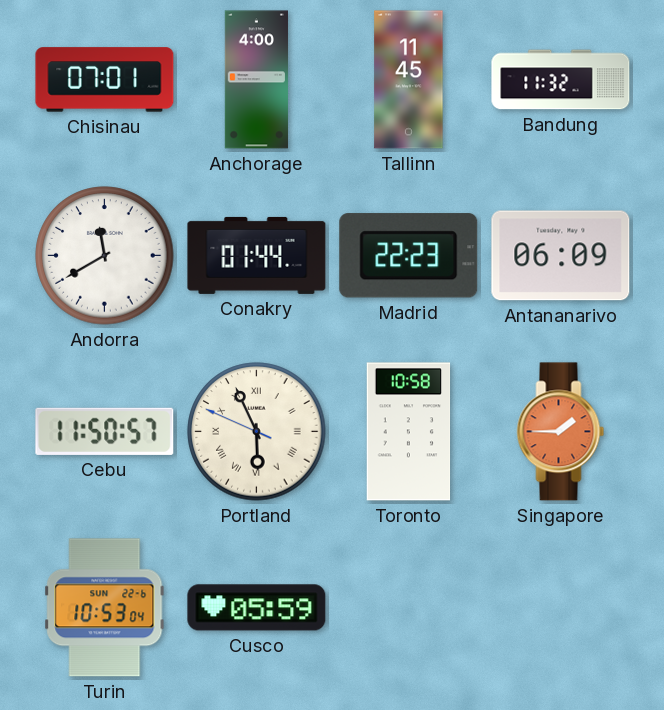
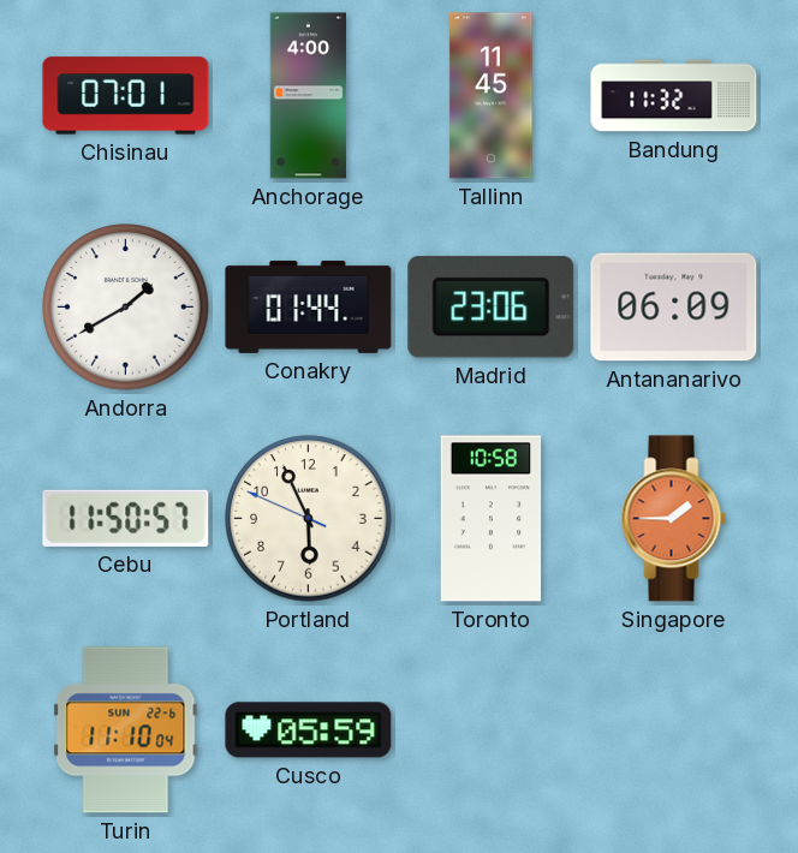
Andorra: 11:40 -> 1:40
Madrid: 22:23 -> 23:06
Portland numerals: Roman -> Arabic
Turin: 10:53 -> 11:10
